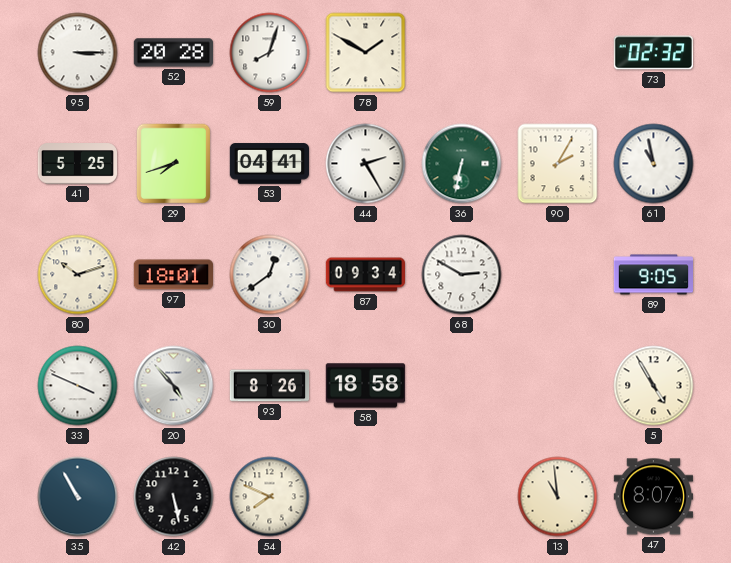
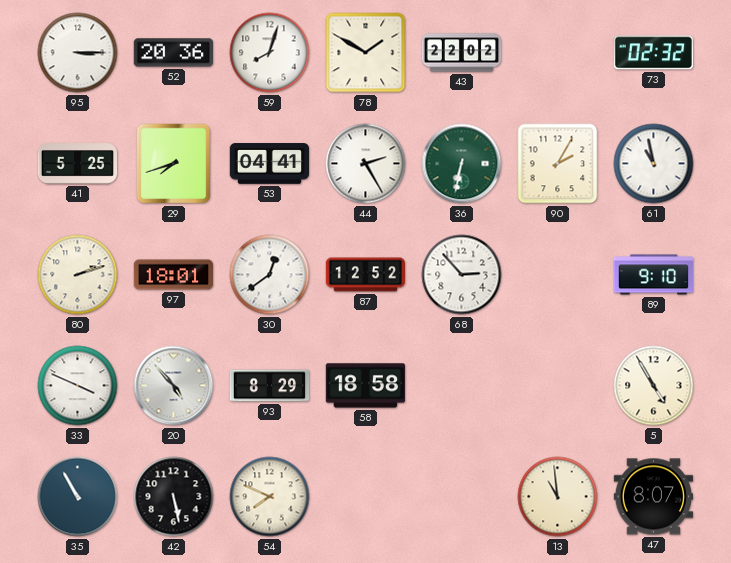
52: 20:28 -> 20:36
43: none -> 22:02
80: 10:12 -> 2:12
87: 09:34 -> 12:52
68: 2:50 -> 2:53
89: 9:05 -> 9:10
93: 8:26 -> 8:29
